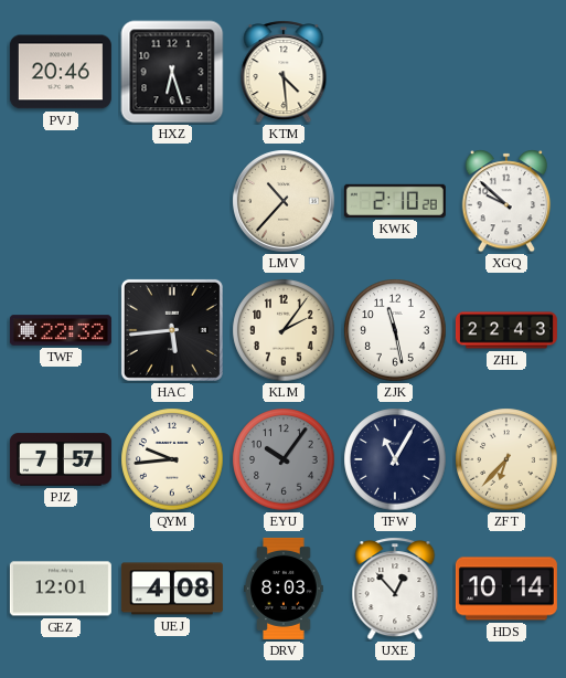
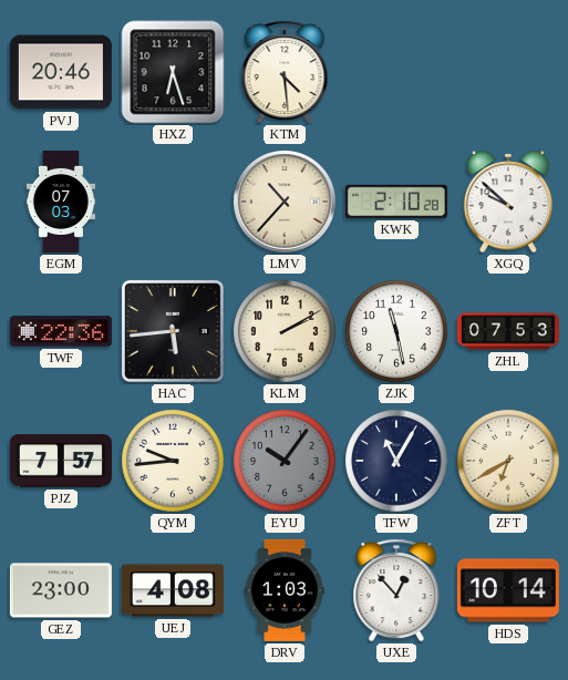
EGM: none -> 07:03
TWF: 22:32 -> 22:36
KLM: 2:06 -> 2:10
ZHL: 22:43 -> 07:53
ZFT: 6:37 -> 6:40
GEZ: 12:01 -> 23:00
DRV: 8:03 -> 1:03
